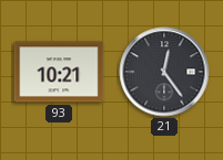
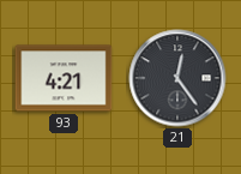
93: 10:21 -> 4:21
